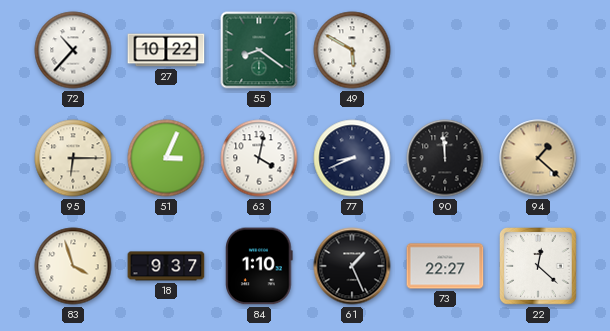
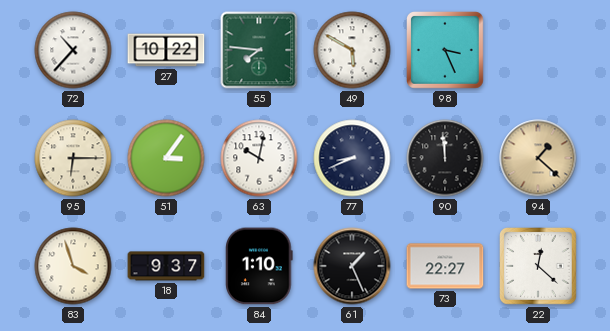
55: 8:21 -> 7:46
98: none -> 3:26
51: 3:04 -> 3:06
63: 4:02 -> 10:02
